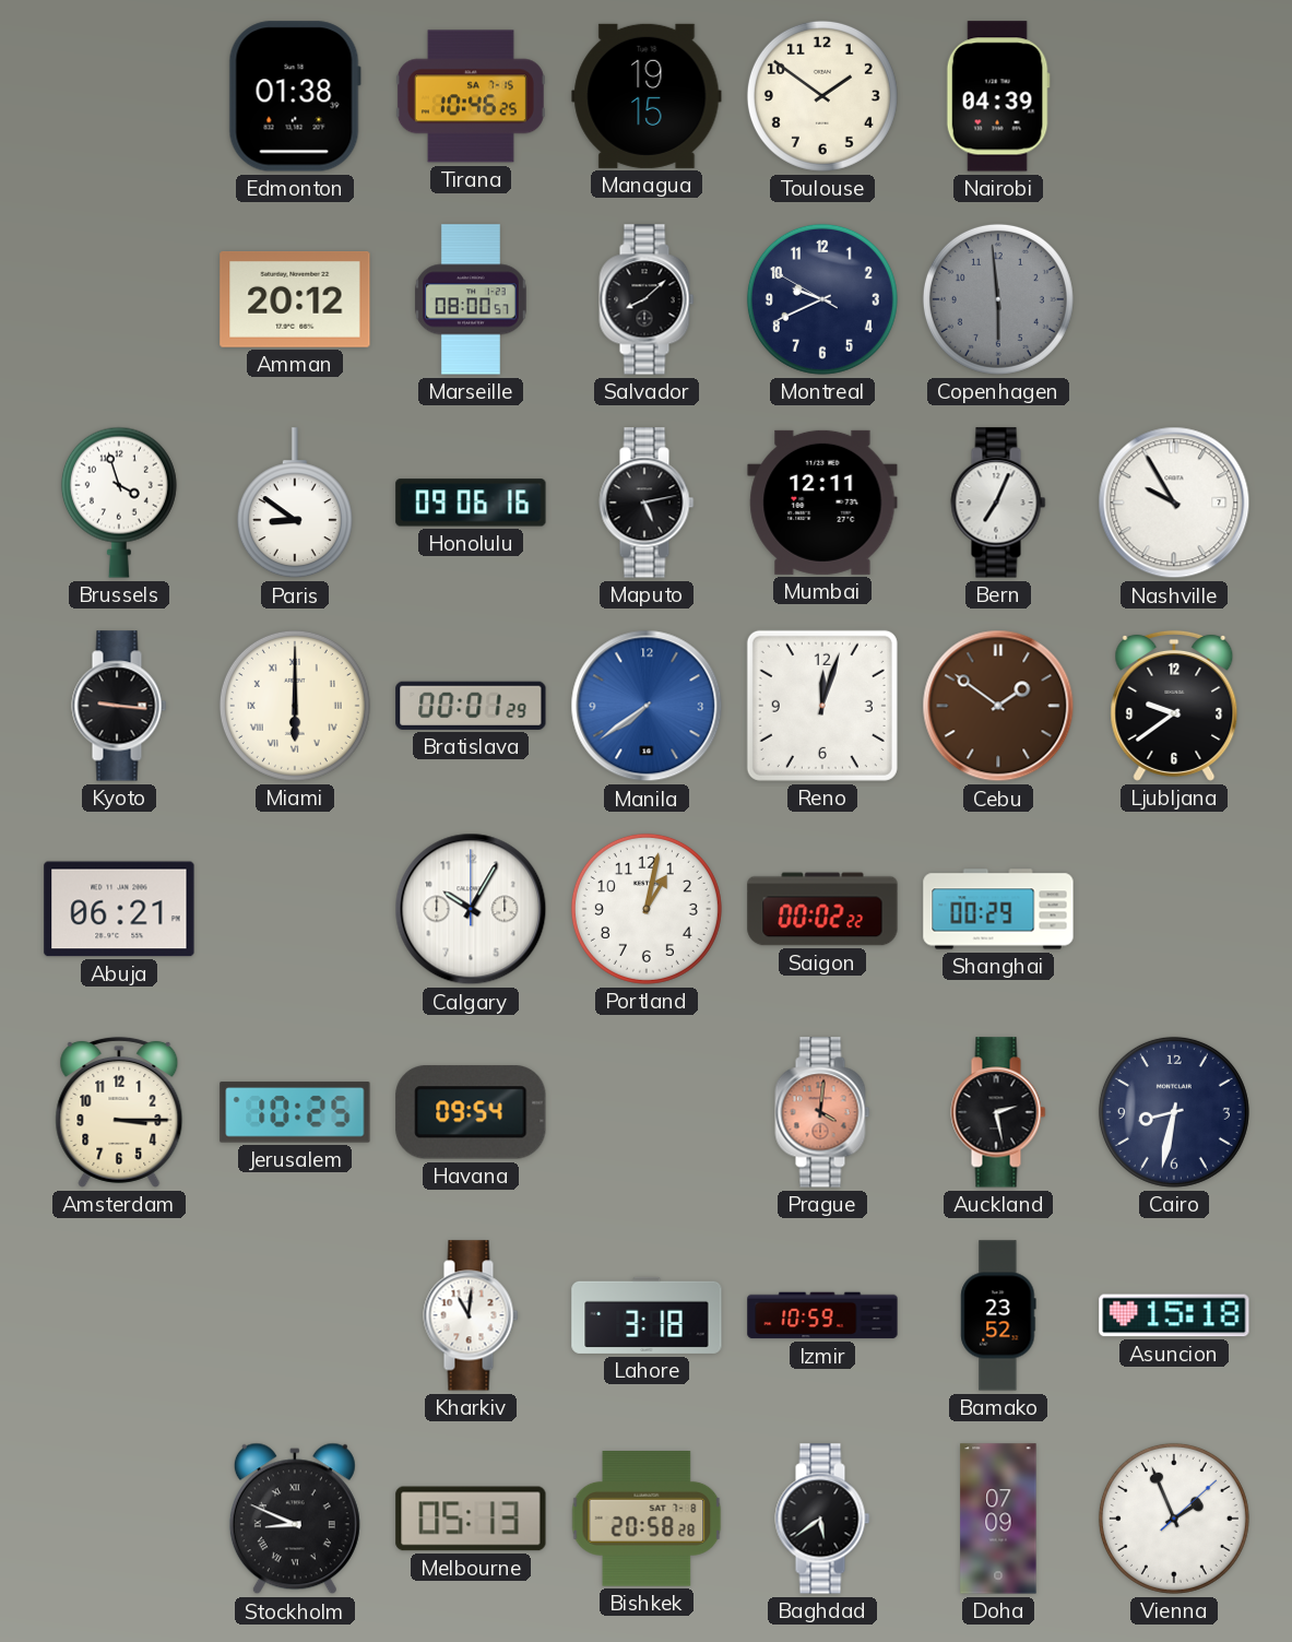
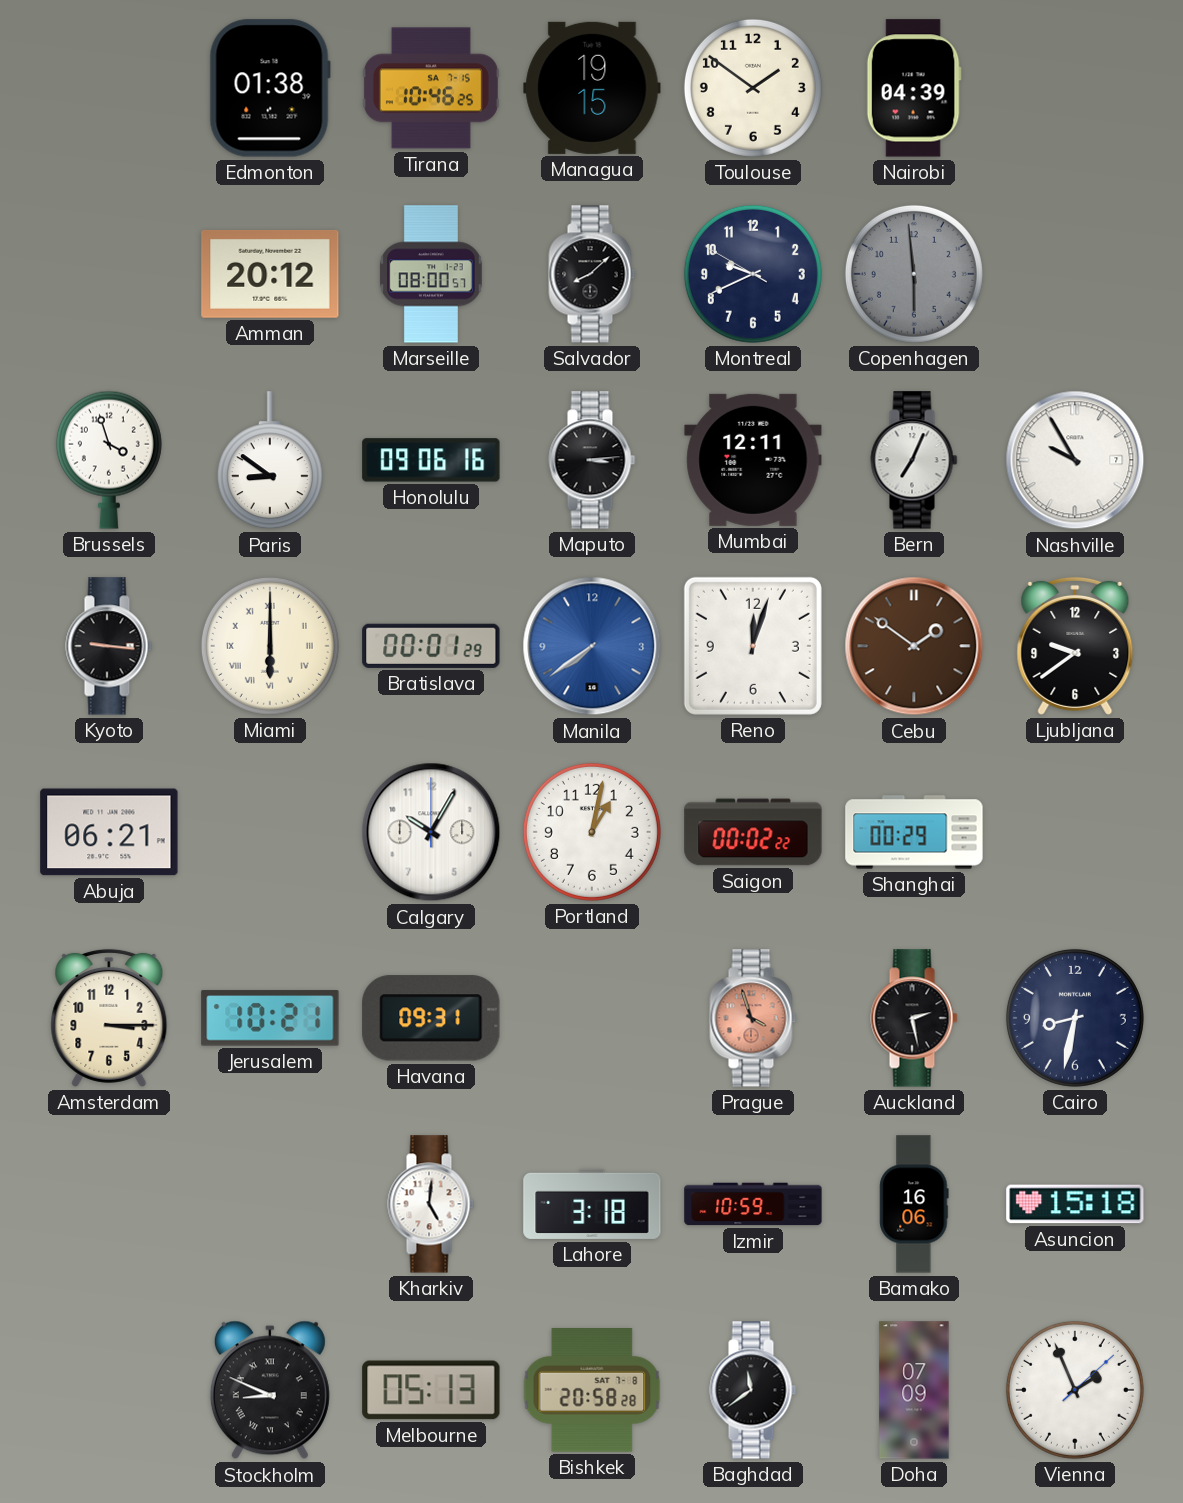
Maputo: 5:13 -> 3:14
Jerusalem: 10:25 -> 10:21
Havana: 09:54 -> 09:31
Prague: 4:01 -> 3:57
Kharkiv: 11:01 -> 5:01
Bamako: 23:52 -> 16:06
Baghdad: 5:39 -> 11:39
